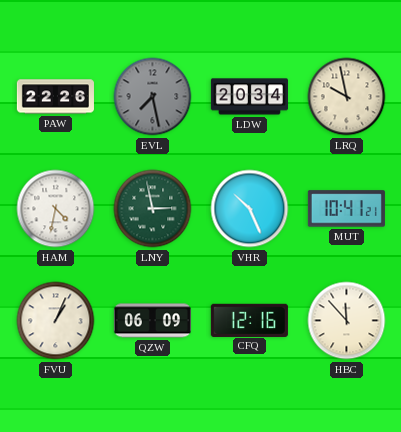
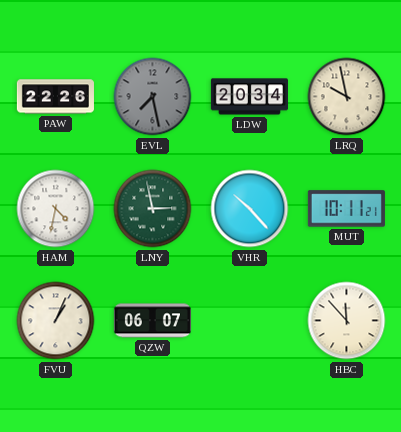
VHR: 10:26 -> 10:23
MUT: 10:41 -> 10:11
QZW: 06:09 -> 06:07
CFQ: 12:16 -> none
